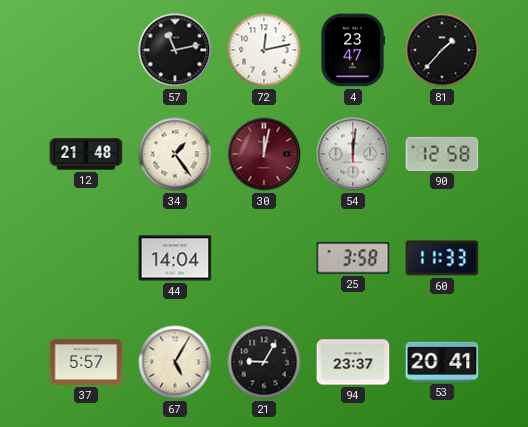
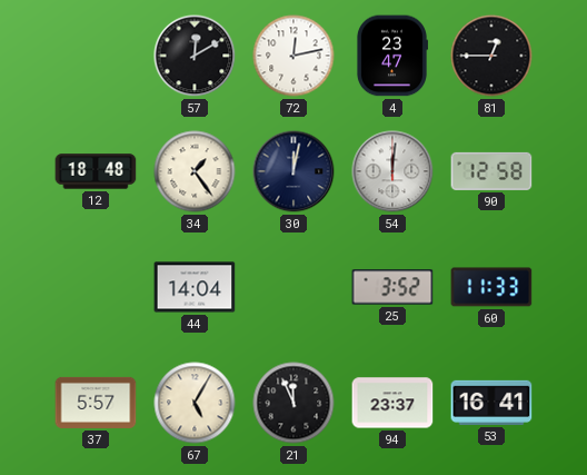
57: 11:13 -> 12:10
81: 1:37 -> 12:45
12: 21:48 -> 18:48
30 dial: burgundy -> navy
25: 3:58 -> 3:52
21: 9:05 -> 11:56
53: 20:41 -> 16:41
